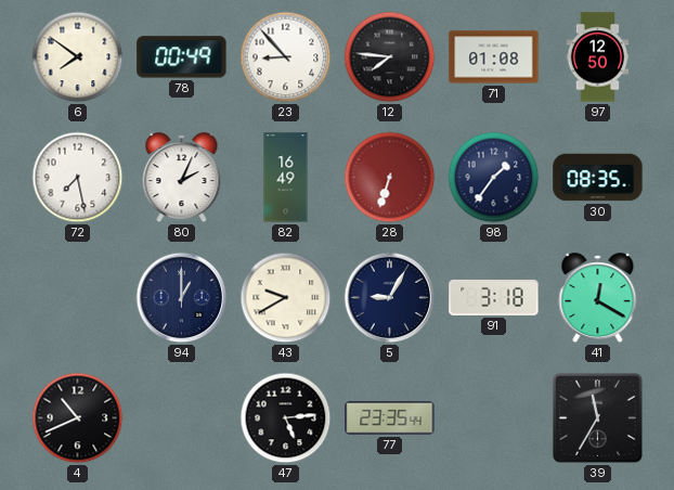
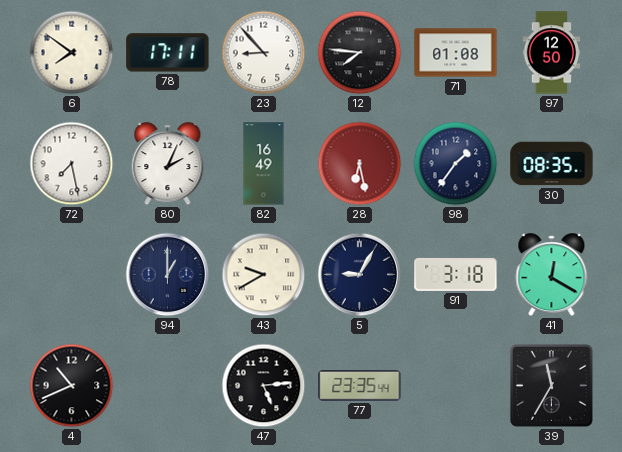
78: 00:49 -> 17:11
28: 6:33 -> 6:28
